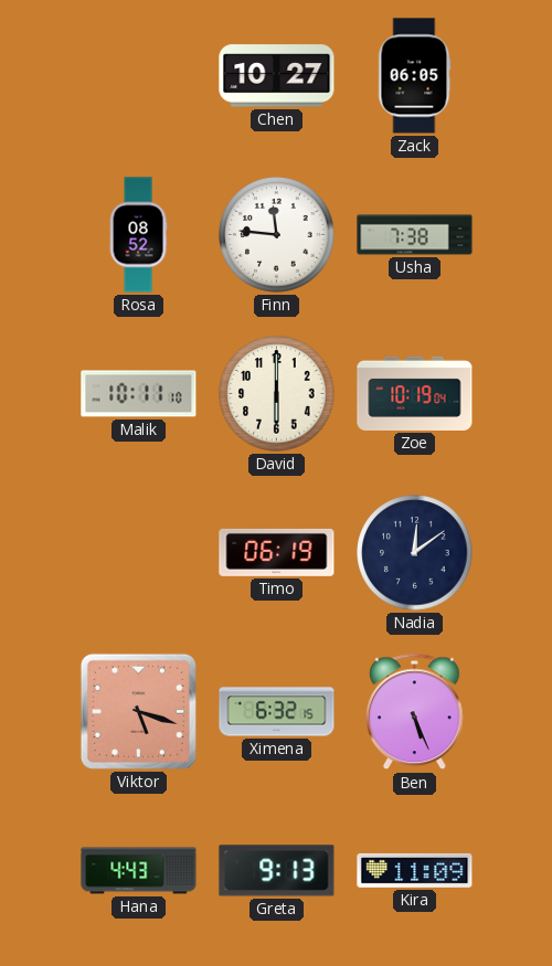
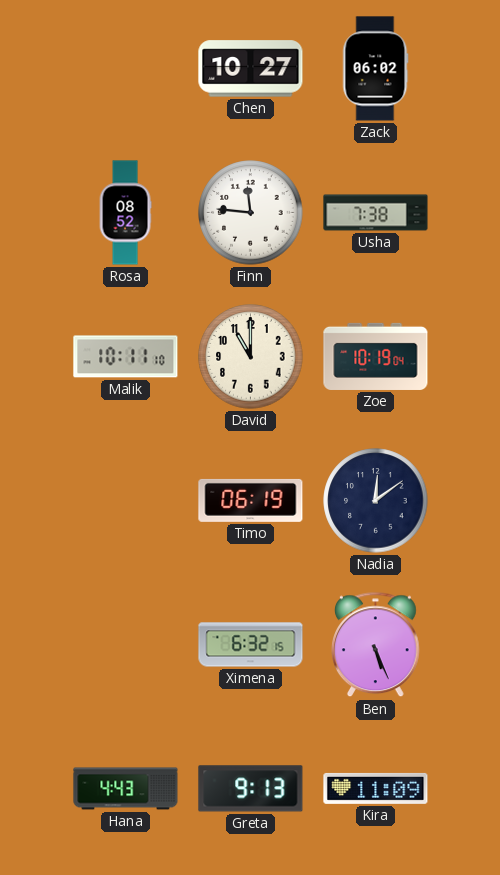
Zack: 06:05 -> 06:02
David: 6:00 -> 11:00
Viktor: 5:18 -> none
